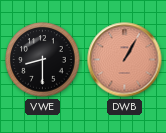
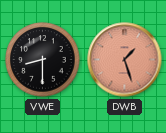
DWB: 1:05 -> 1:27
